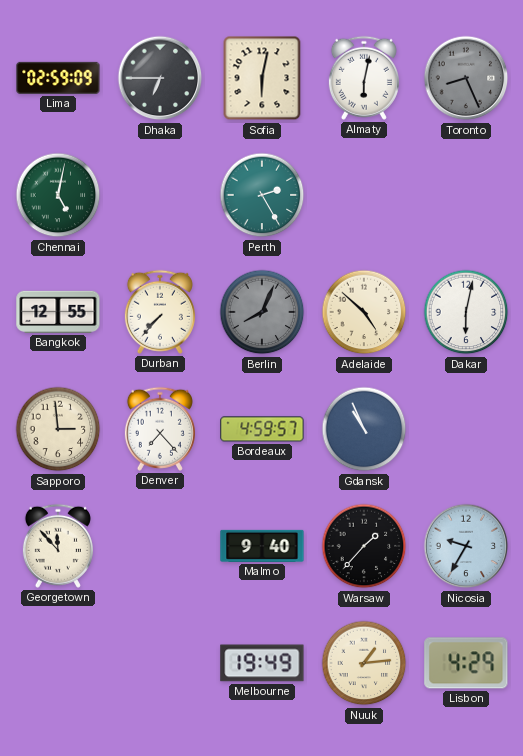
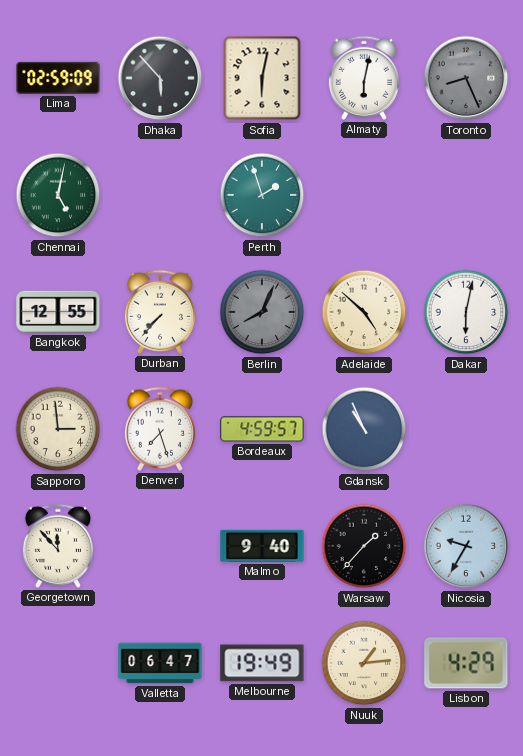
Dhaka: 6:45 -> 5:53
Perth: 2:25 -> 1:57
Denver: 7:23 -> 7:27
Valletta: none -> 06:47
